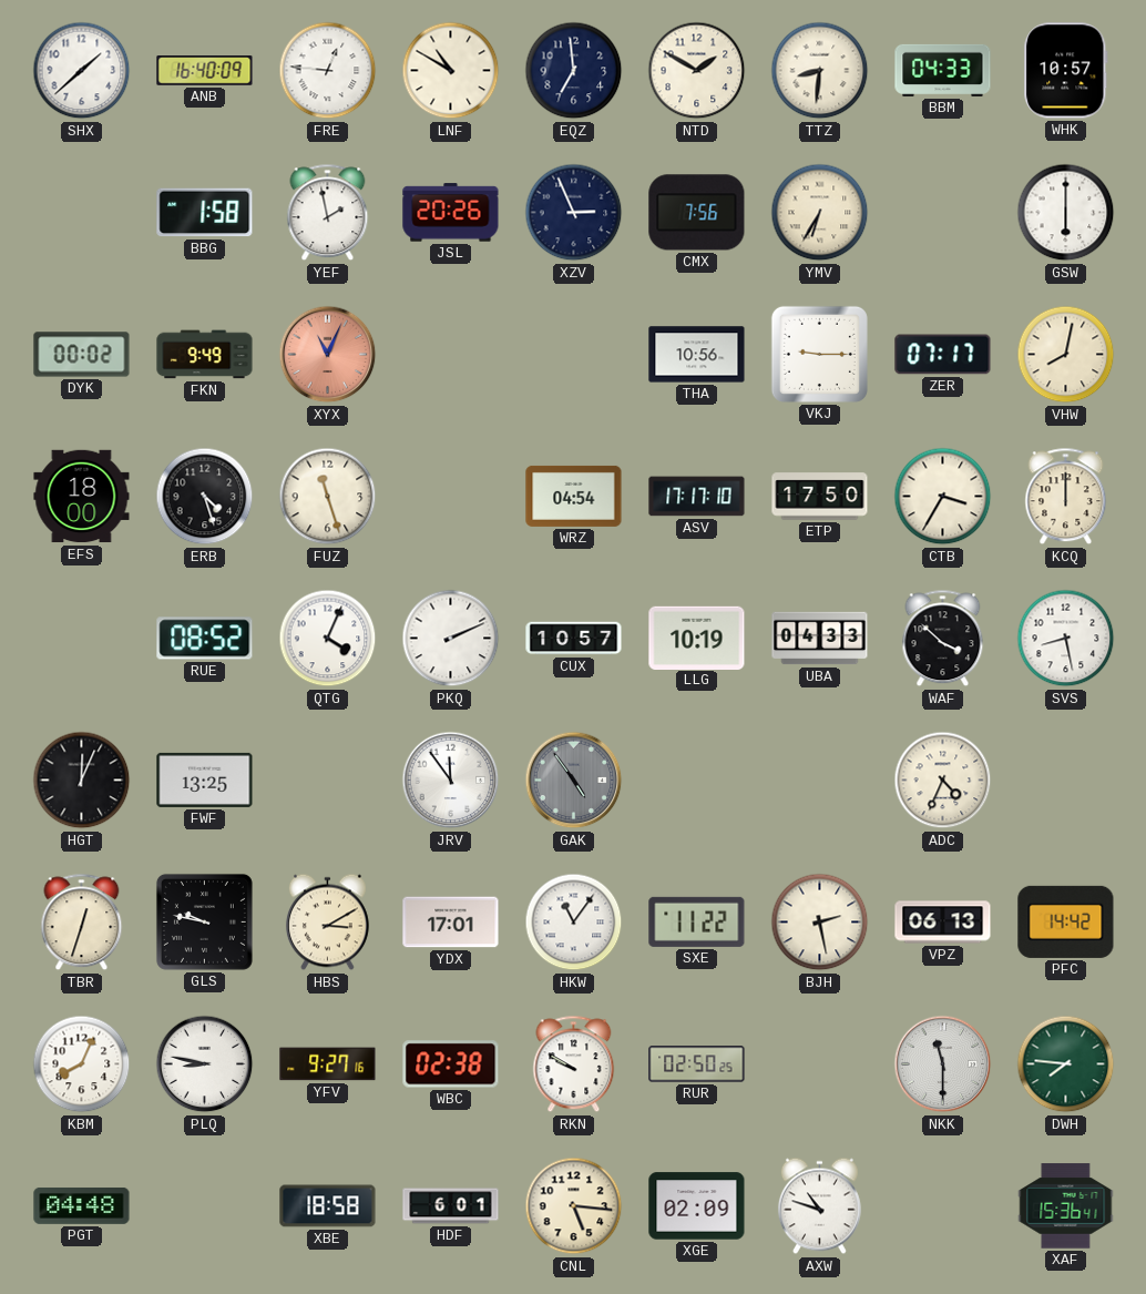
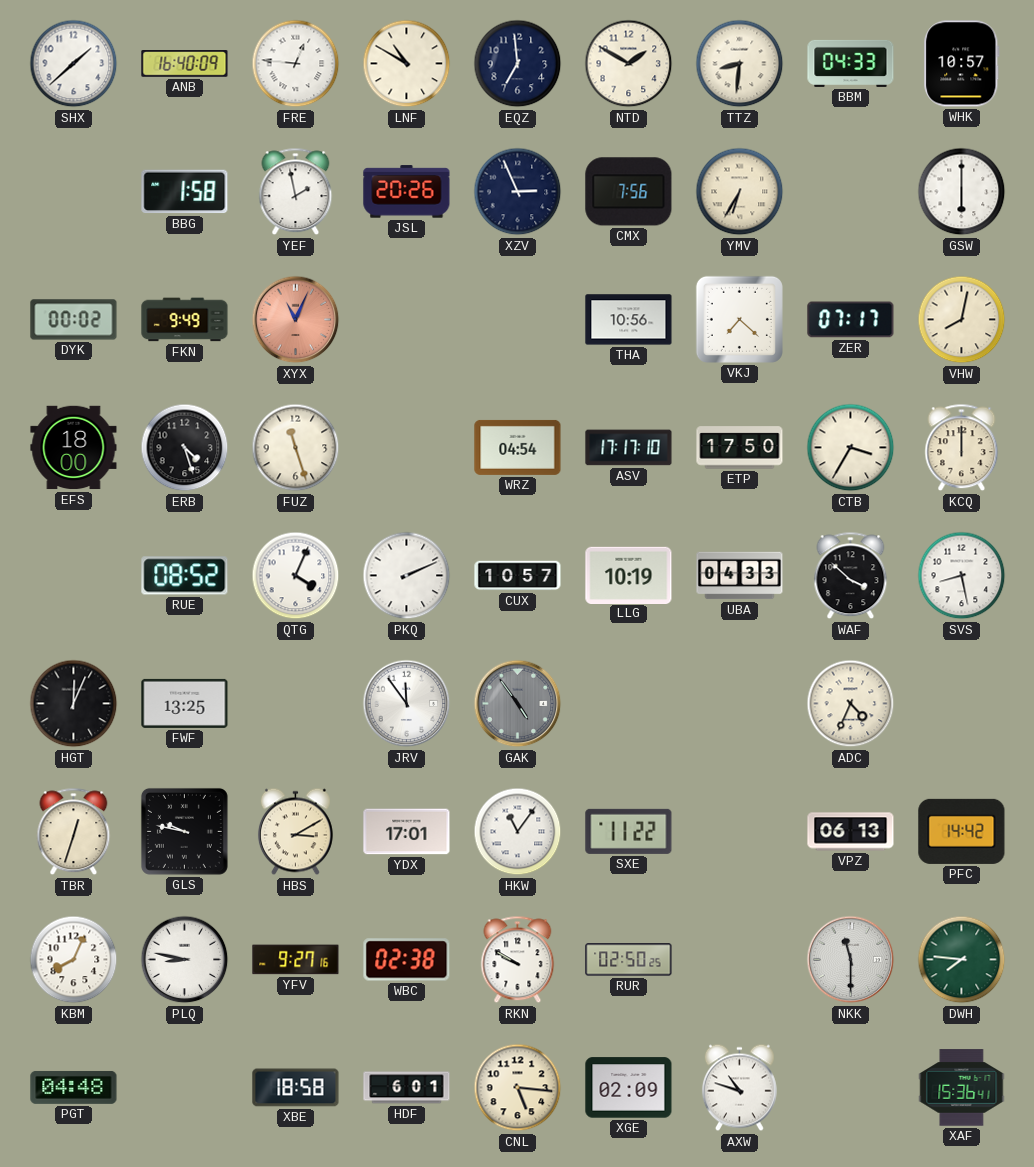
VKJ: 9:15 -> 7:22
BJH: 2:28 -> none
